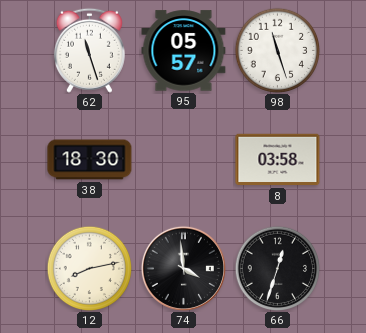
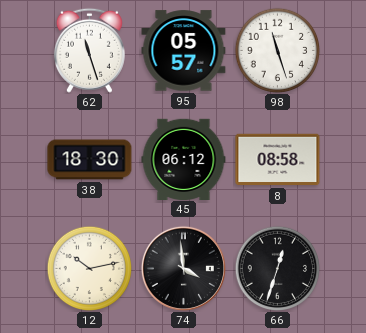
45: none -> 06:12
8: 03:58 -> 08:58
12: 8:13 -> 10:13
